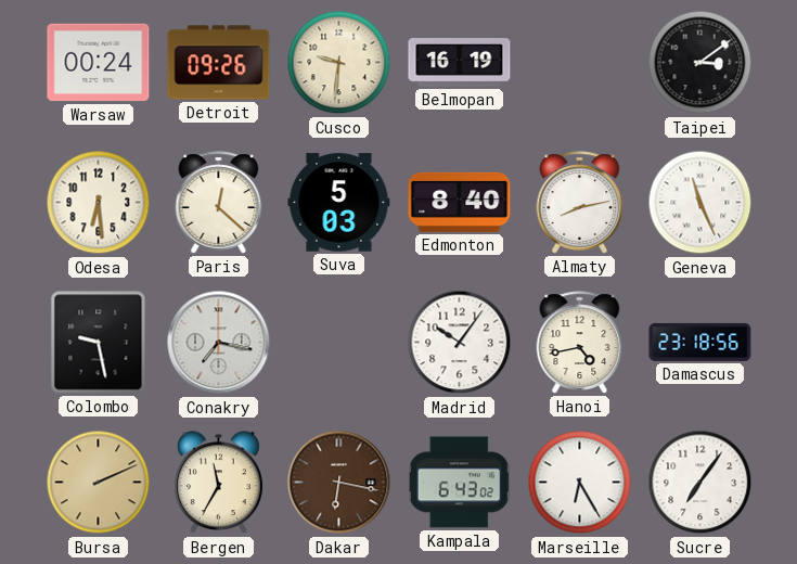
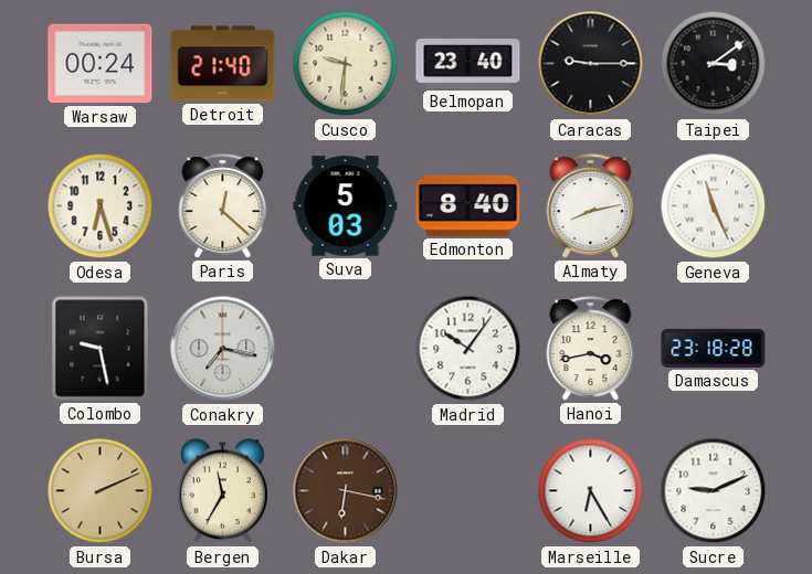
Detroit: 09:26 -> 21:40
Belmopan: 16:19 -> 23:40
Caracas: none -> 9:15
Odesa: 6:29 -> 6:27
Hanoi: 4:43 -> 3:43
Damascus: 23:18:56 -> 23:18:28
Kampala: 6:43 -> none
Sucre: 7:06 -> 9:11
